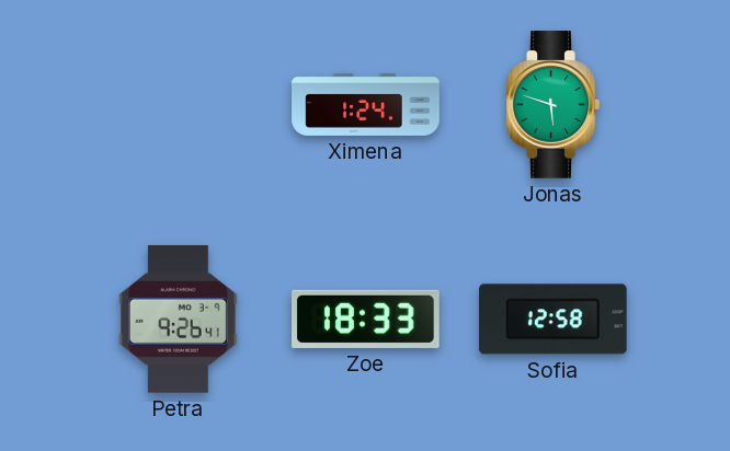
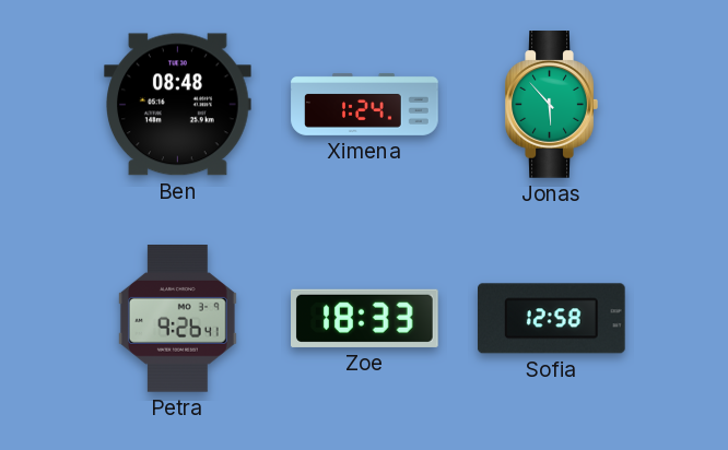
Ben: none -> 08:48
Jonas: 5:48 -> 5:53
